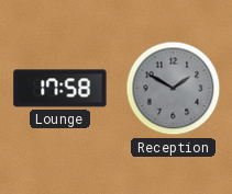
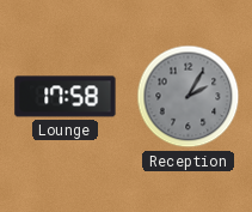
Reception: 1:50 -> 2:05
